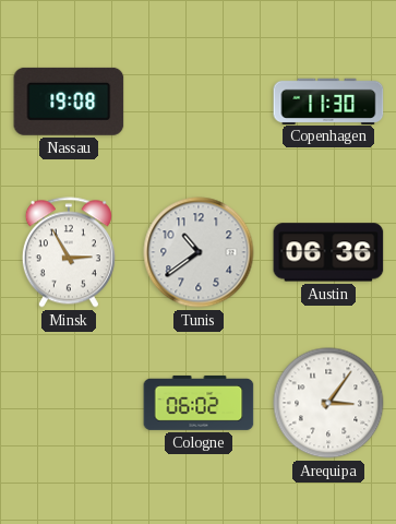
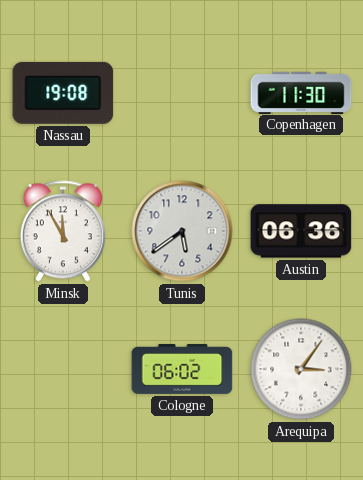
Minsk: 2:55 -> 11:55
Tunis: 10:39 -> 5:39
